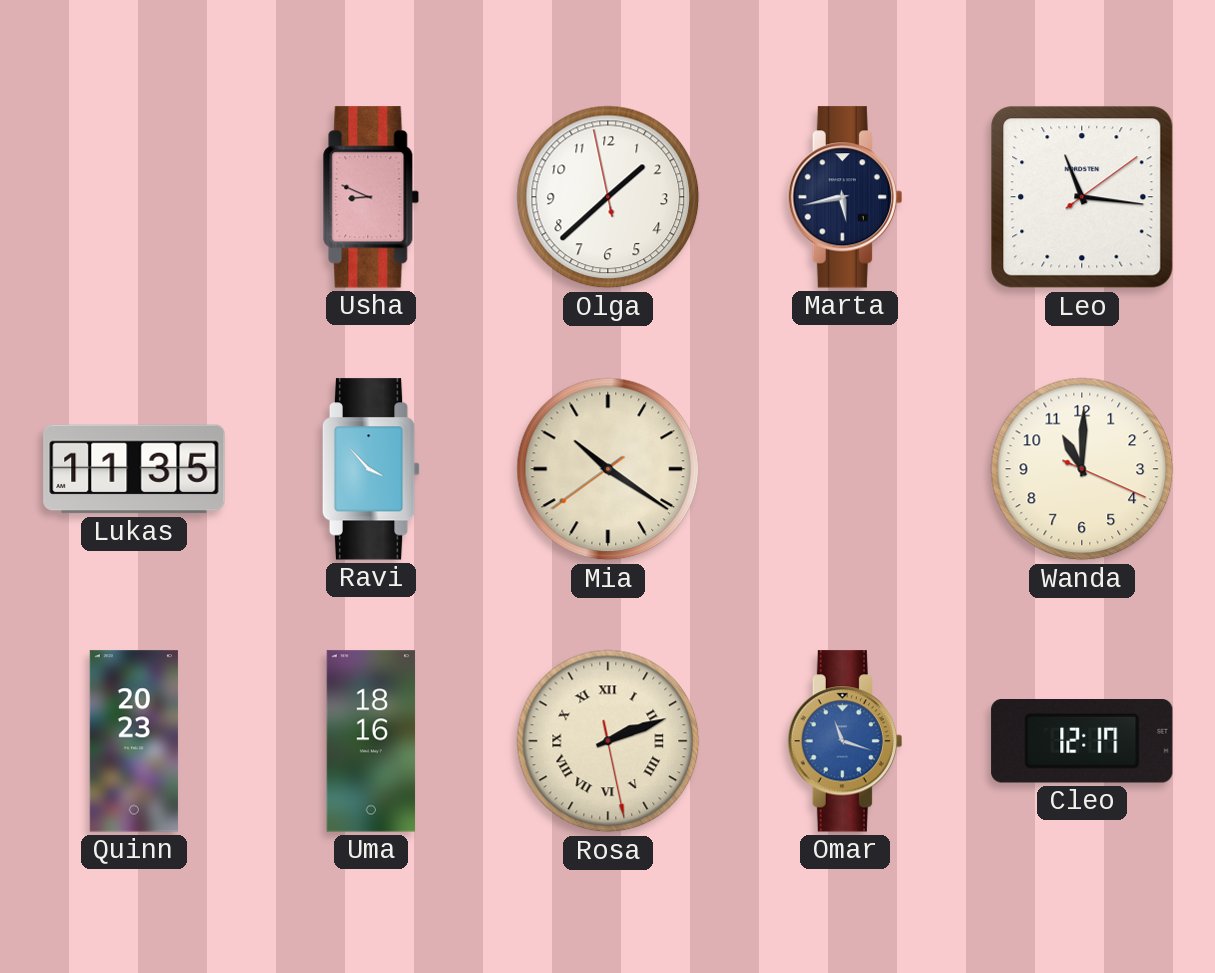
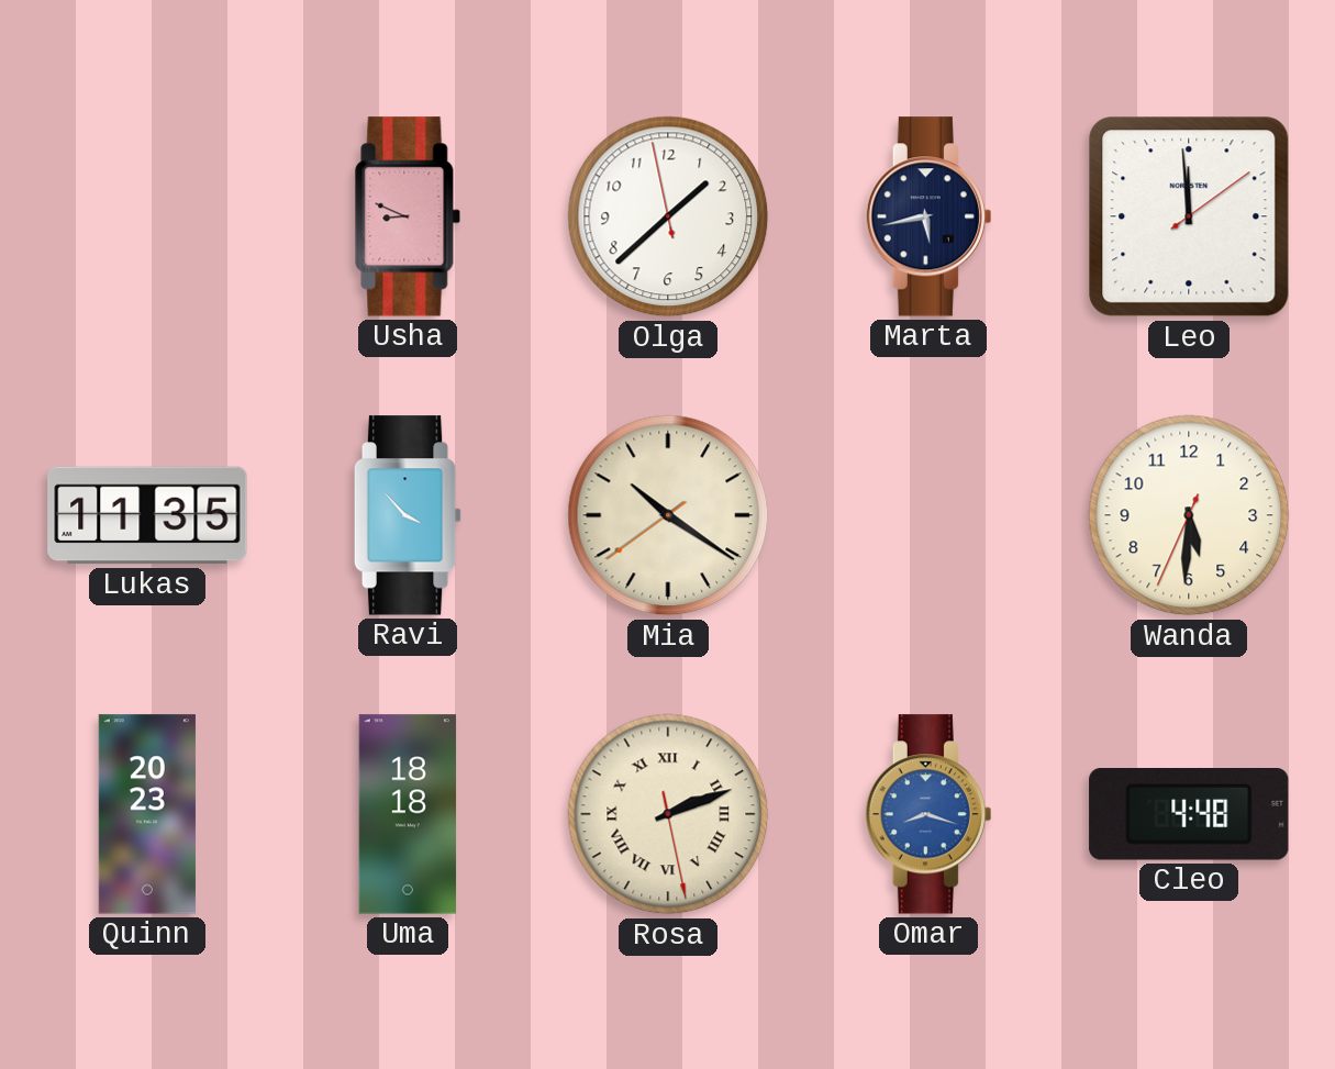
Leo: 11:16 -> 11:59
Wanda: 11:00 -> 5:30
Uma: 18:16 -> 18:18
Omar: 11:18 -> 8:18
Cleo: 12:17 -> 4:48
